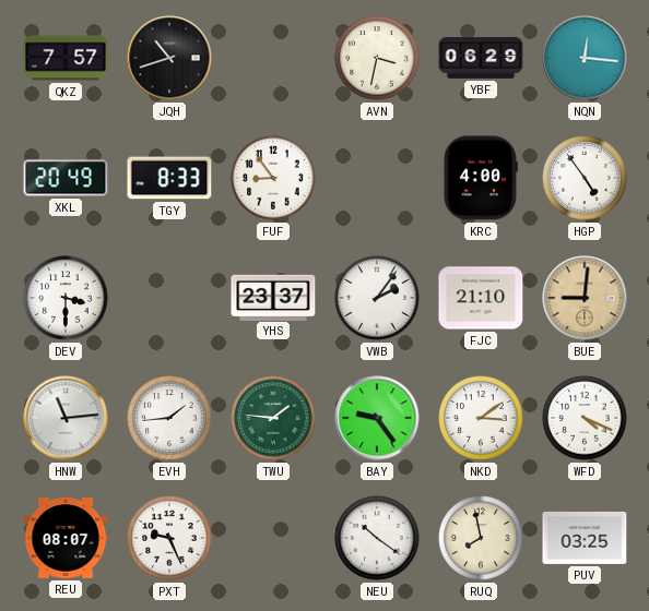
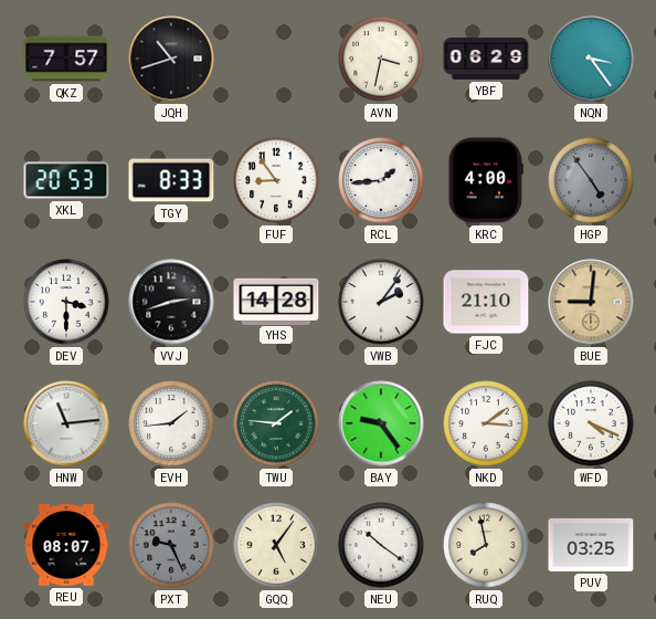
NQN: 12:16 -> 3:24
XKL: 20:49 -> 20:53
RCL: none -> 1:44
HGP dial: white -> grey
VVJ: none -> 2:42
YHS: 23:37 -> 14:28
PXT dial: white -> grey
GQQ: none -> 5:06
